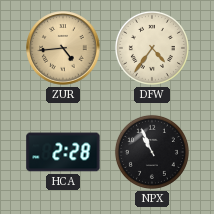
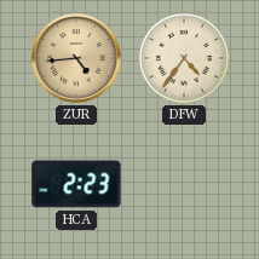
HCA: 2:28 -> 2:23
NPX: 10:56 -> none
